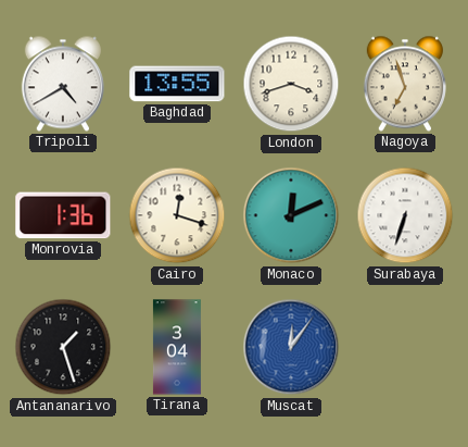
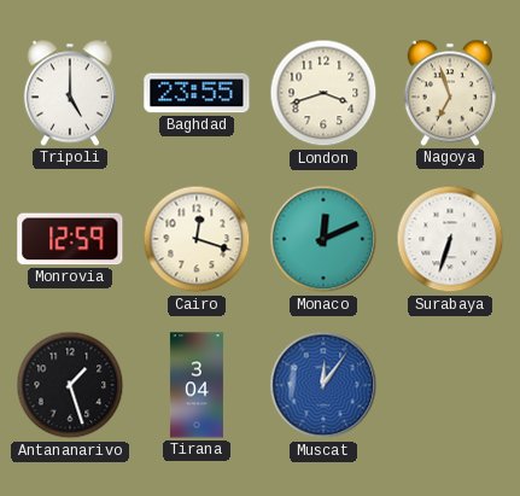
Tripoli: 4:40 -> 5:00
Baghdad: 13:55 -> 23:55
Monrovia: 1:36 -> 12:59
